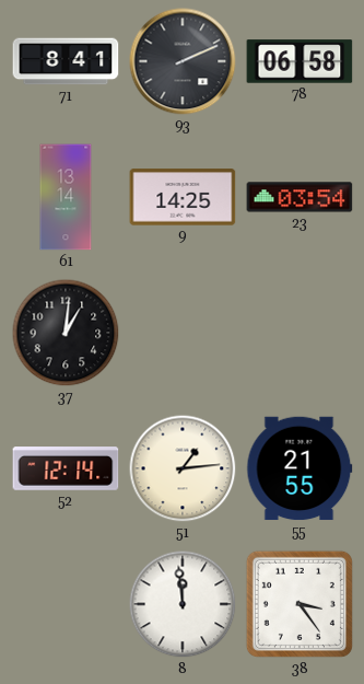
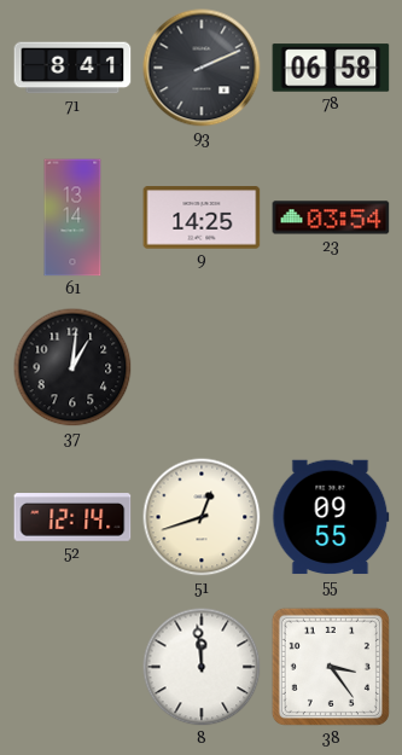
51: 1:14 -> 12:42
55: 21:55 -> 09:55
